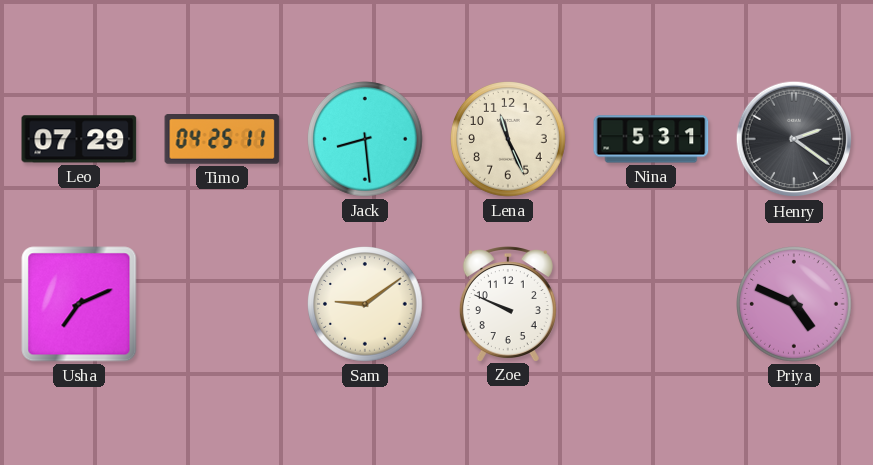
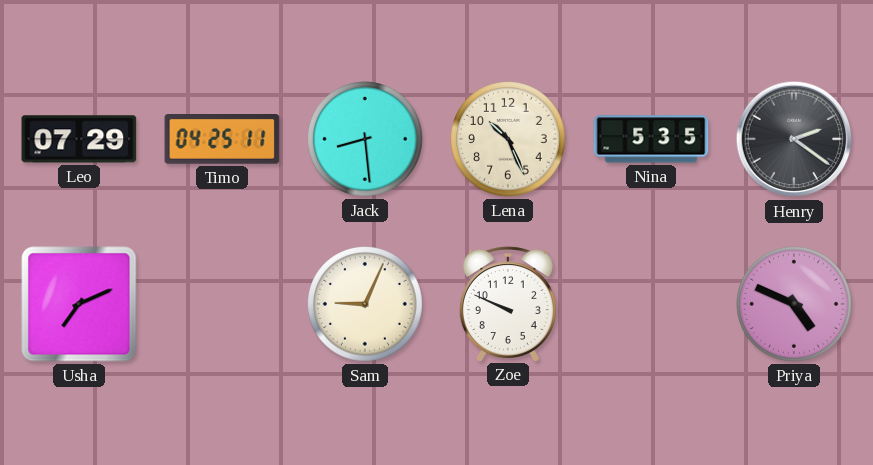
Lena: 11:26 -> 10:26
Nina: 5:31 -> 5:35
Sam: 9:09 -> 9:04
